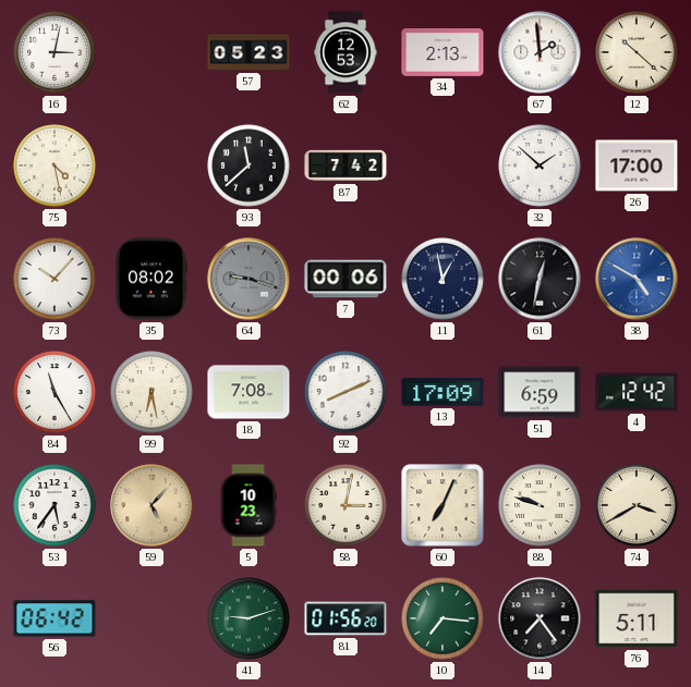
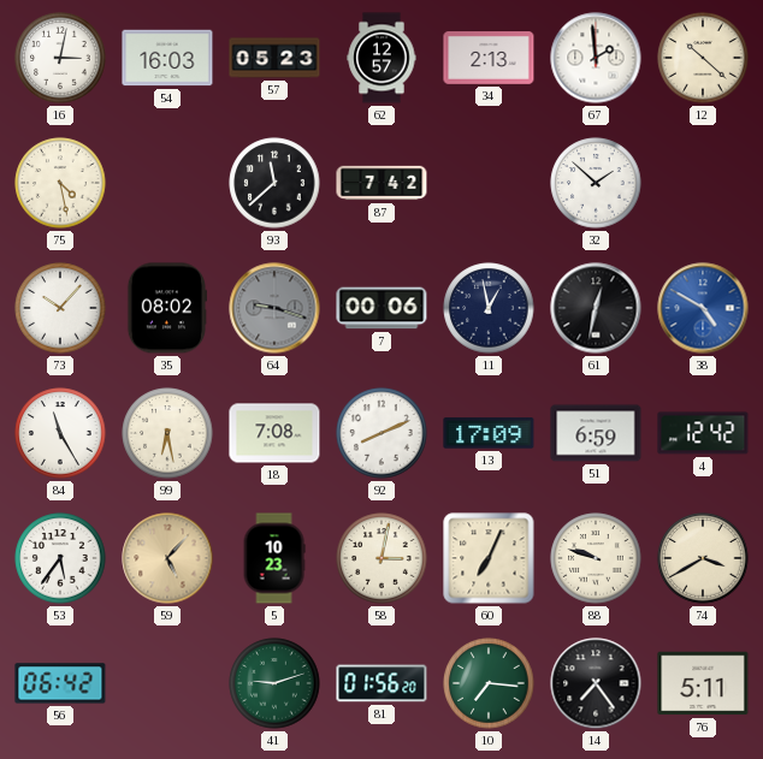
54: none -> 16:03
62: 12:53 -> 12:57
26: 17:00 -> none
